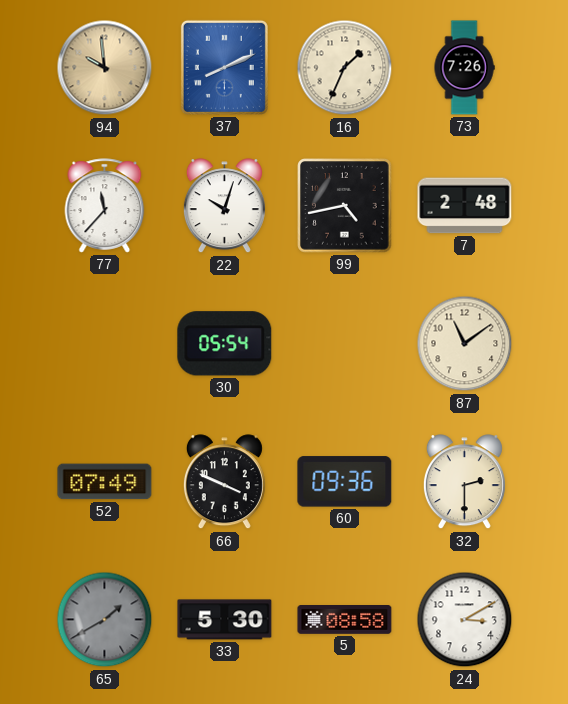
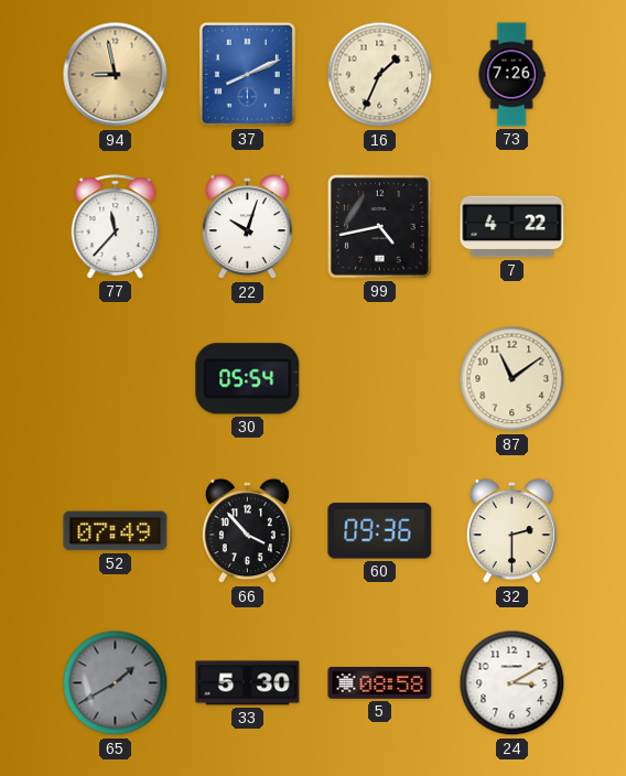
94: 9:59 -> 8:58
7: 2:48 -> 4:22
66: 3:49 -> 3:53
